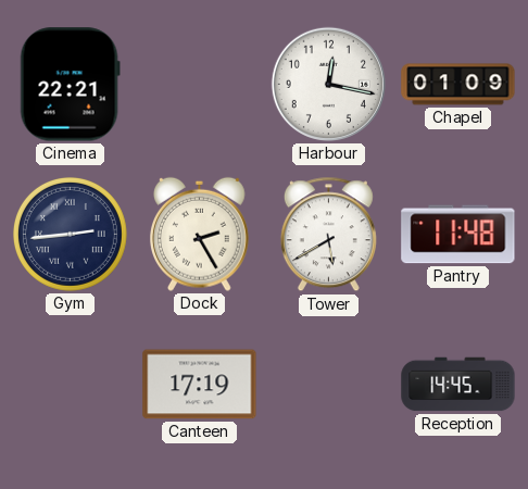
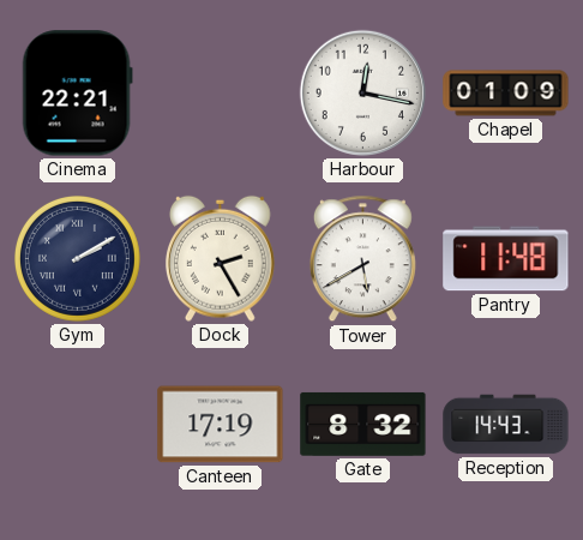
Gym: 2:44 -> 2:10
Gate: none -> 8:32
Reception: 14:45 -> 14:43
